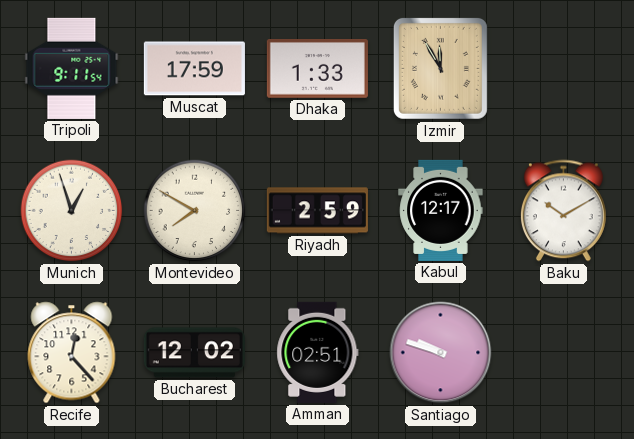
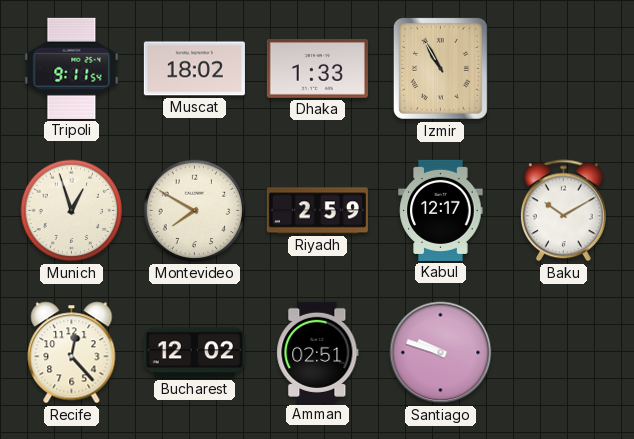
Muscat: 17:59 -> 18:02
Izmir: 11:55 -> 10:55
